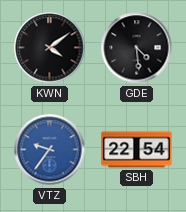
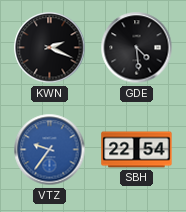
KWN: 4:09 -> 2:19
